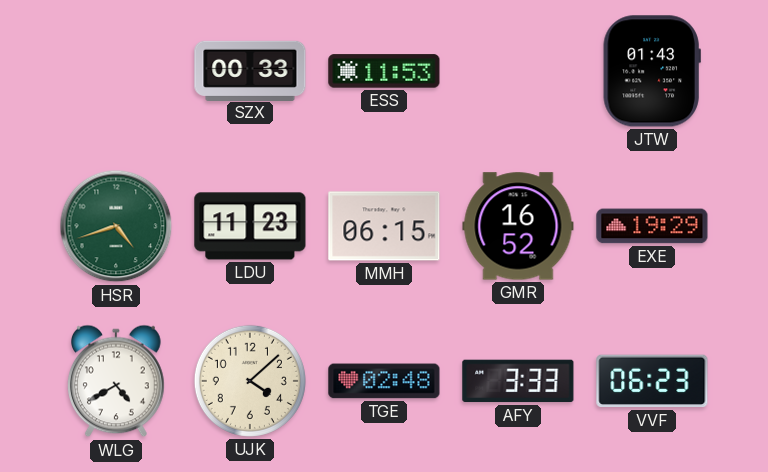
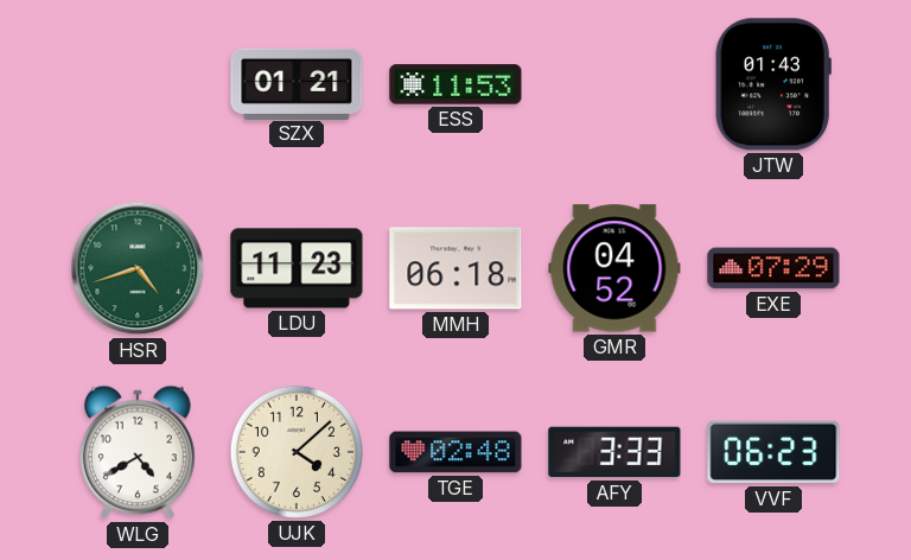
SZX: 00:33 -> 01:21
MMH: 06:15 -> 06:18
GMR: 16:52 -> 04:52
EXE: 19:29 -> 07:29
